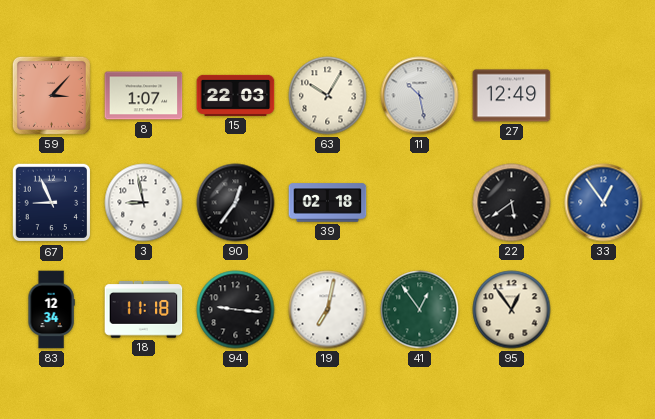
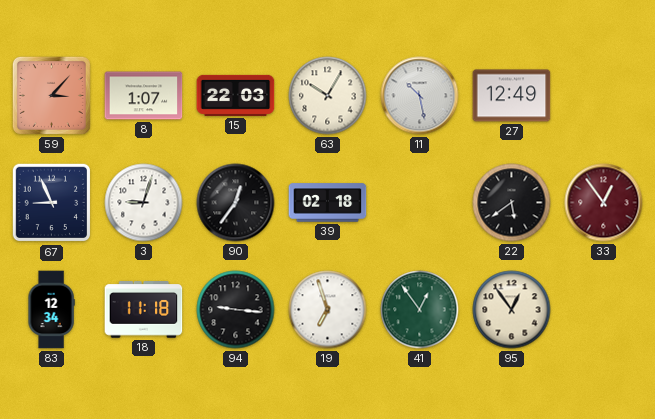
3: 8:58 -> 9:03
33 dial: blue -> burgundy
19: 7:02 -> 6:57
